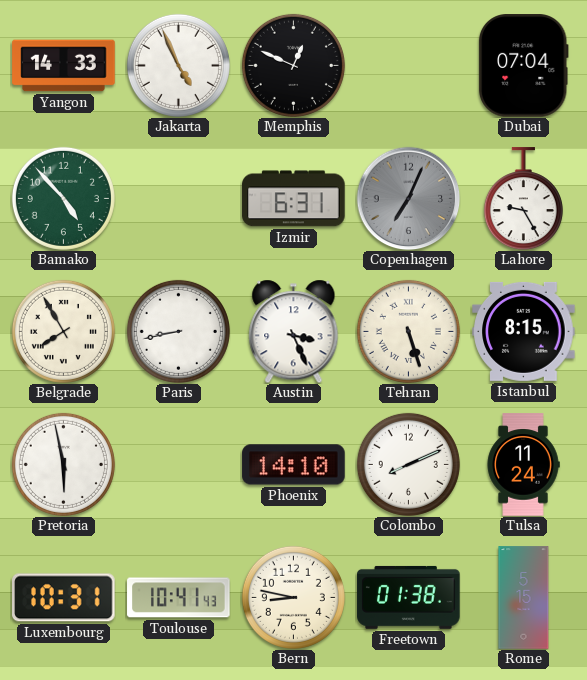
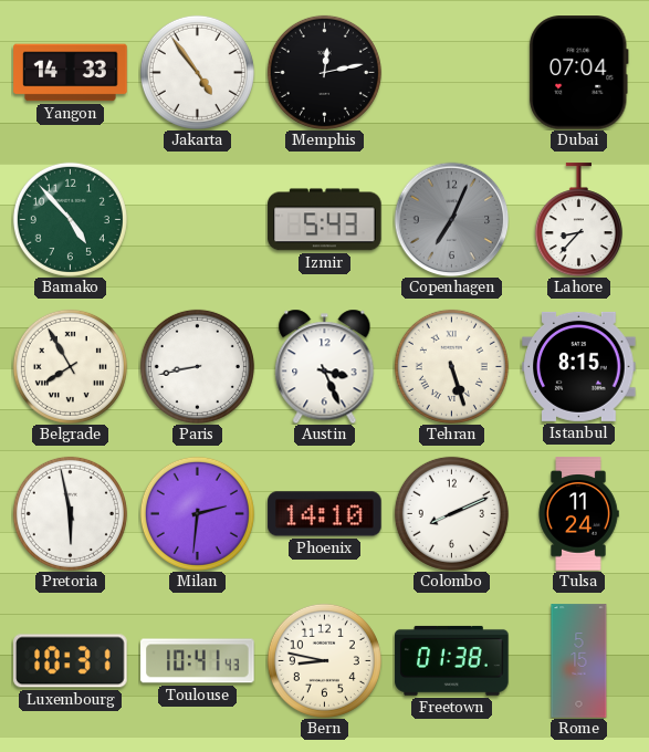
Jakarta: 4:56 -> 4:54
Memphis: 12:49 -> 12:13
Izmir: 6:31 -> 5:43
Lahore: 9:25 -> 8:37
Milan: none -> 2:31
